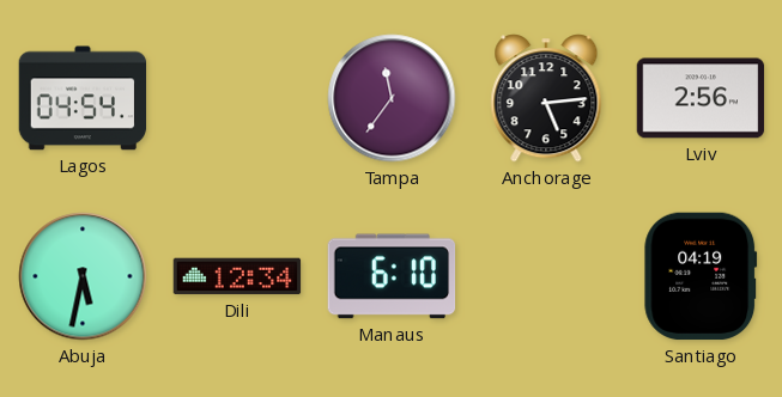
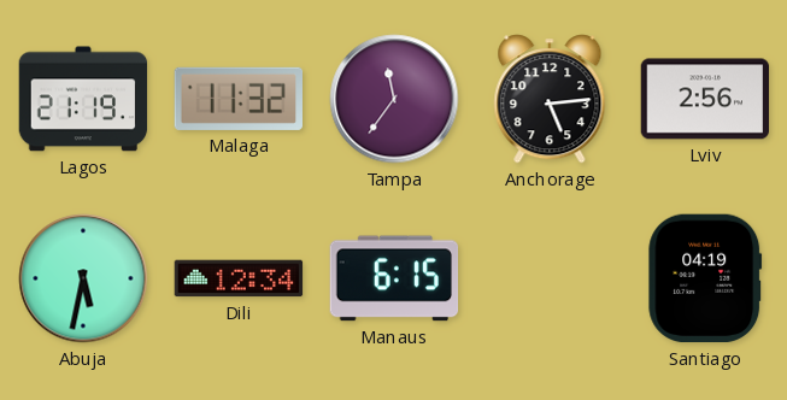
Lagos: 04:54 -> 21:19
Malaga: none -> 11:32
Manaus: 6:10 -> 6:15
